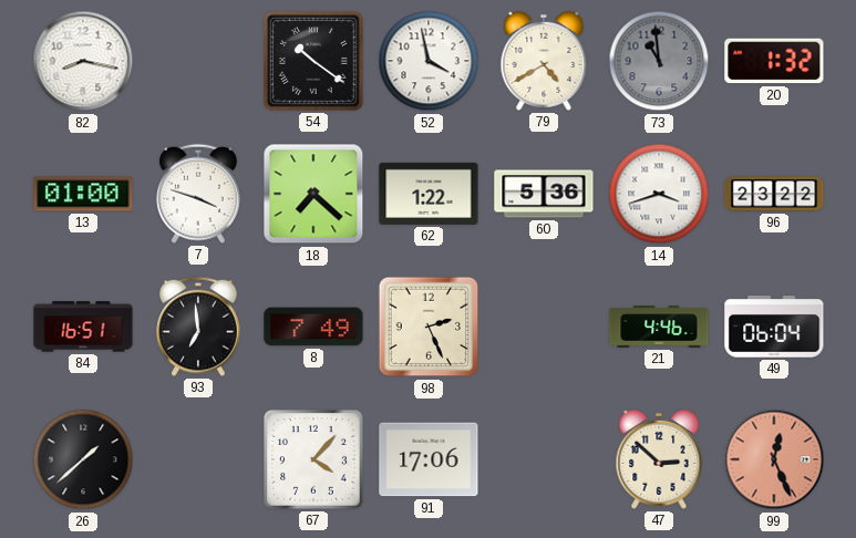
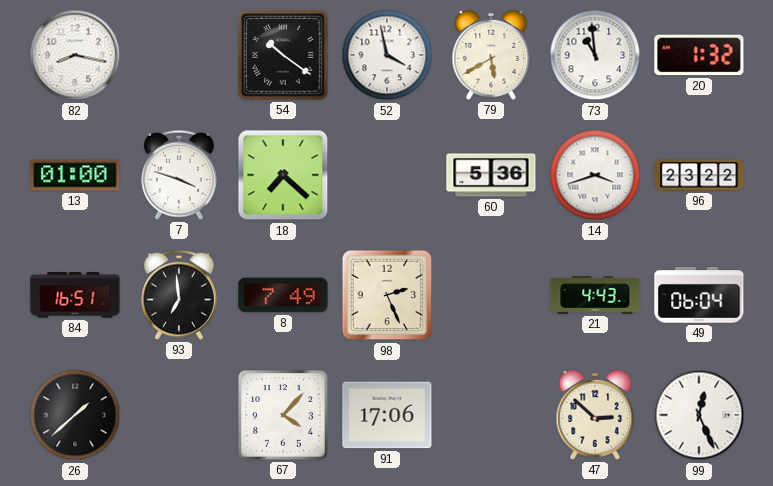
79: 4:40 -> 5:40
73 dial: grey -> white
62: 1:22 -> none
21: 4:46 -> 4:43
99 dial: salmon -> white
